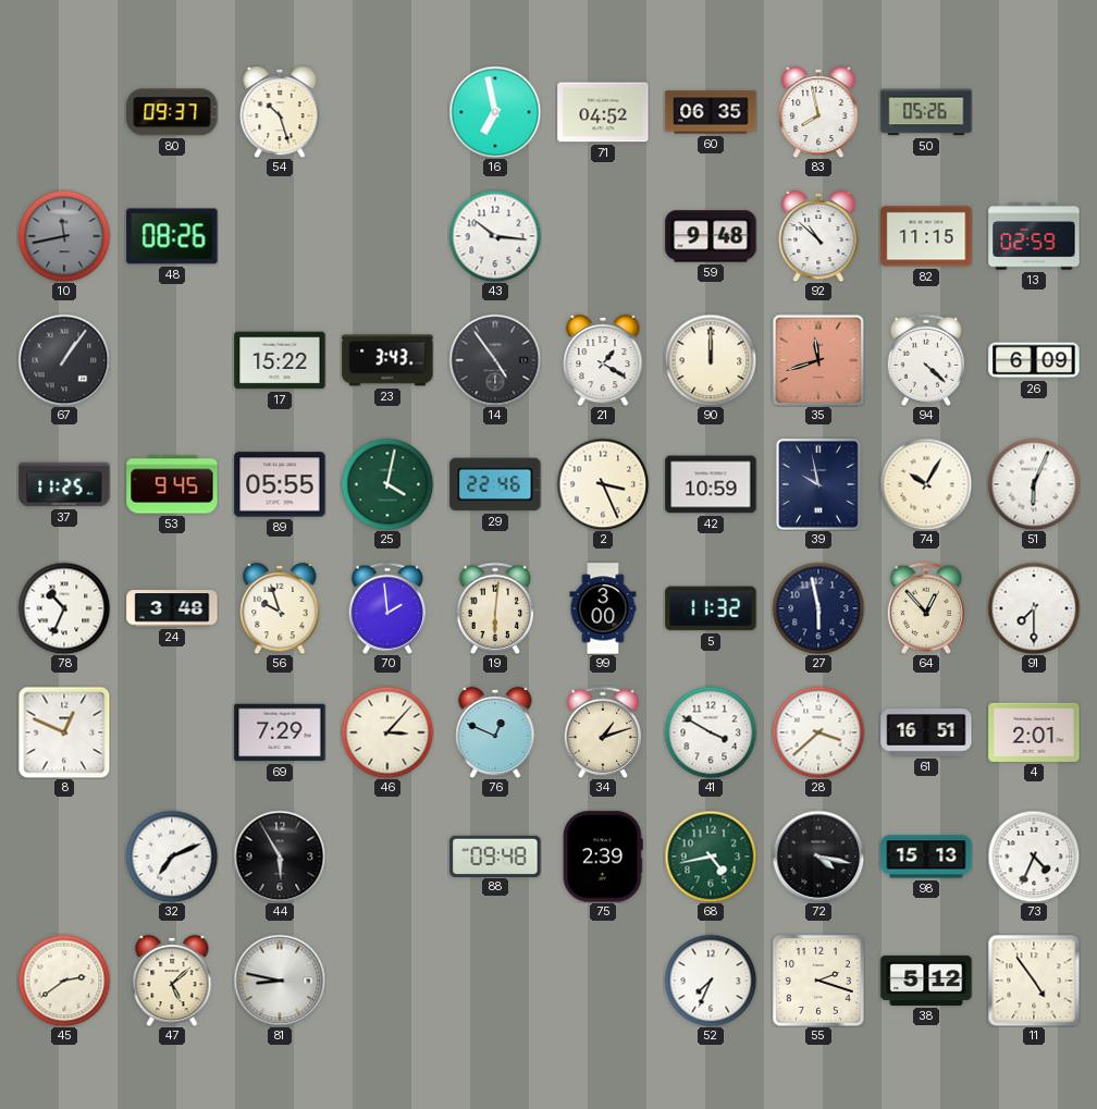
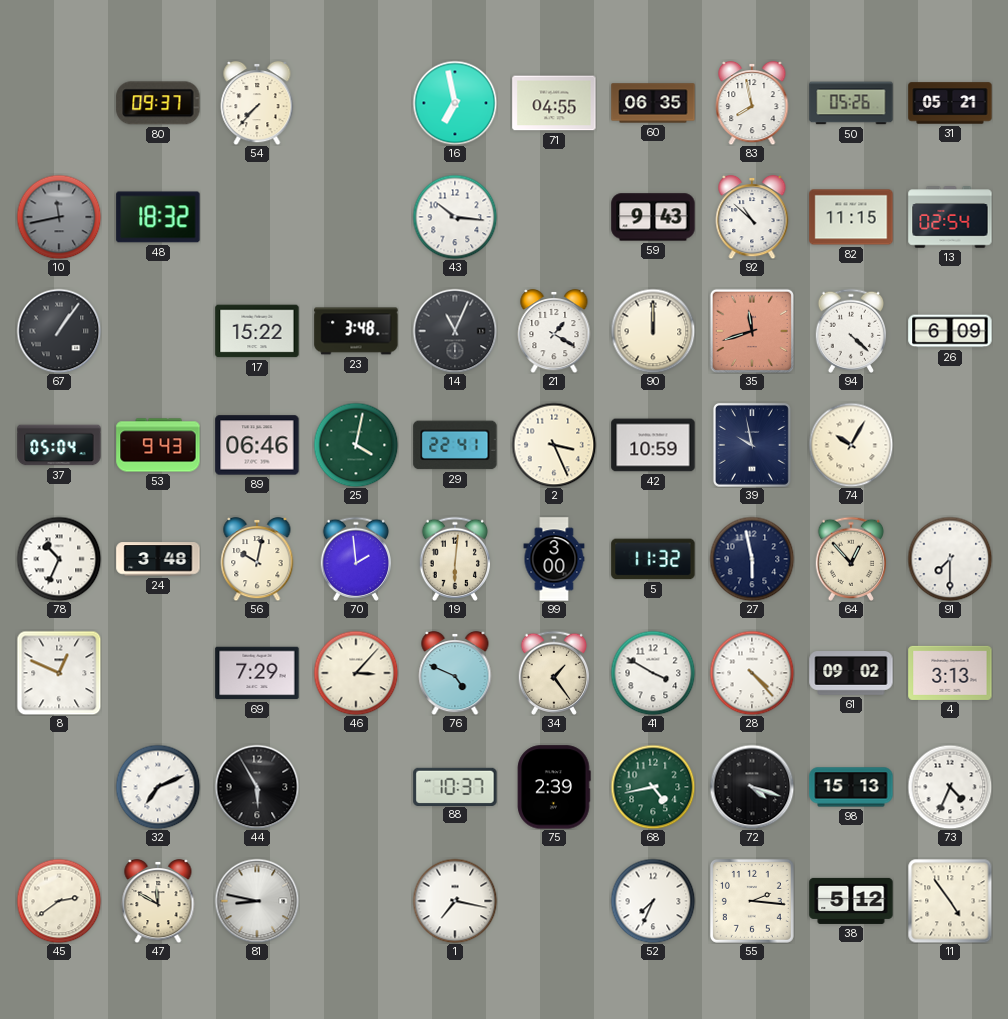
54: 10:27 -> 7:37
71: 04:52 -> 04:55
31: none -> 05:21
48: 08:26 -> 18:32
59: 9:48 -> 9:43
13: 02:59 -> 02:54
23: 3:43 -> 3:48
14: 4:54 -> 11:04
37: 11:25 -> 05:04
53: 9:45 -> 9:43
89: 05:55 -> 06:46
29: 22:46 -> 22:41
51: 6:04 -> none
56: 9:57 -> 10:02
76: 12:49 -> 4:49
34: 1:12 -> 1:24
28: 3:38 -> 4:23
61: 16:51 -> 09:02
4: 2:01 -> 3:13
88: 09:48 -> 10:37
72: 4:17 -> 4:18
47: 5:08 -> 11:50
1: none -> 7:17
55: 2:18 -> 2:16
